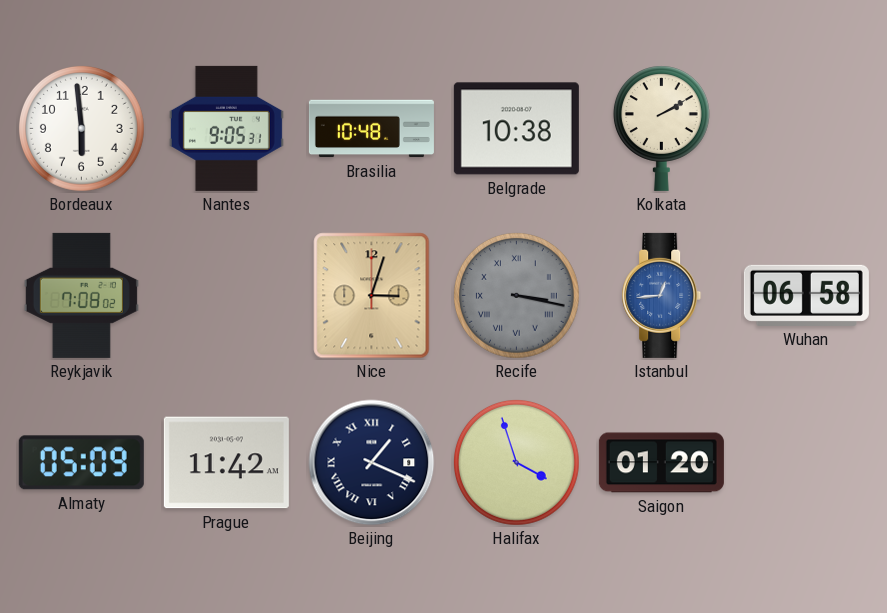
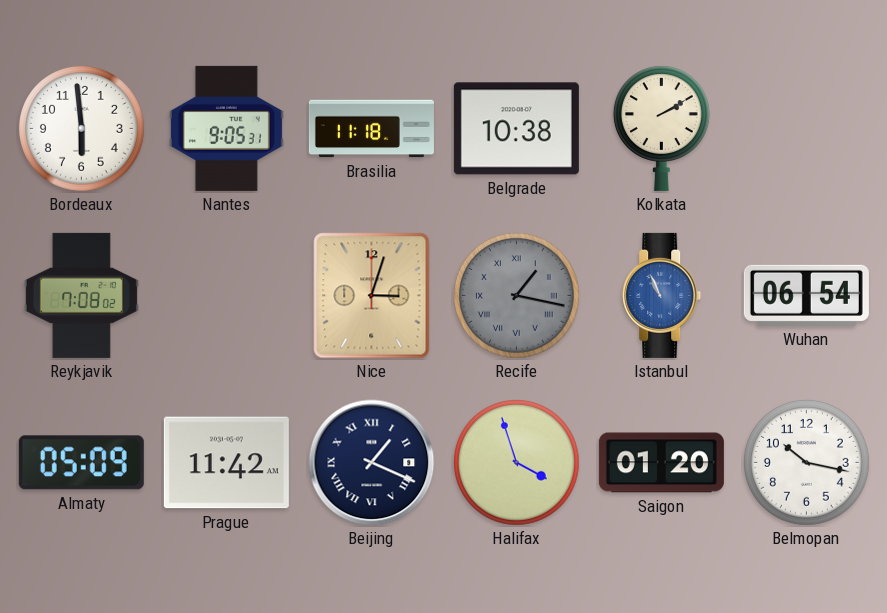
Brasilia: 10:48 -> 11:18
Recife: 3:17 -> 1:17
Istanbul: 12:44 -> 10:56
Wuhan: 06:58 -> 06:54
Belmopan: none -> 10:17
